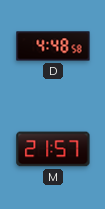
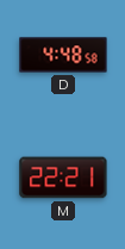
M: 21:57 -> 22:21
